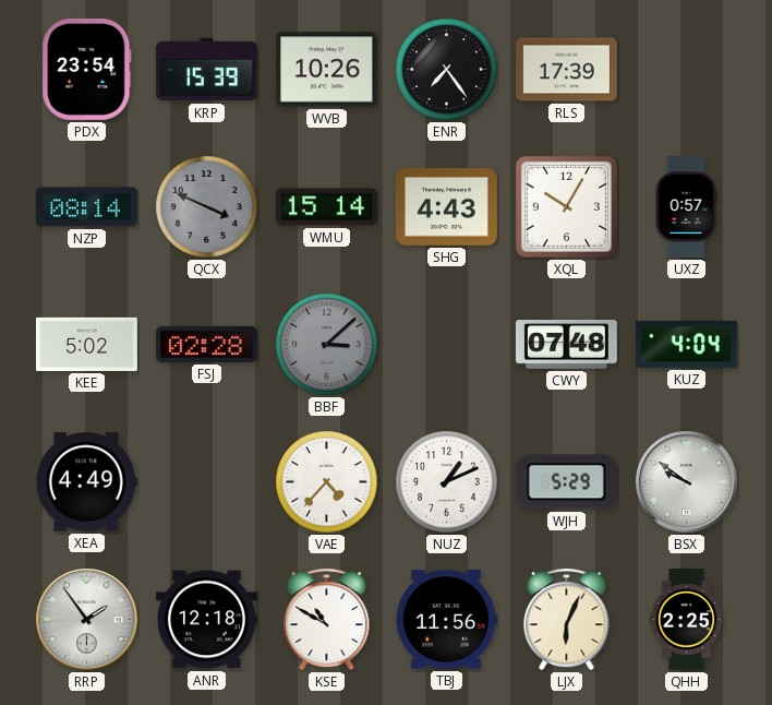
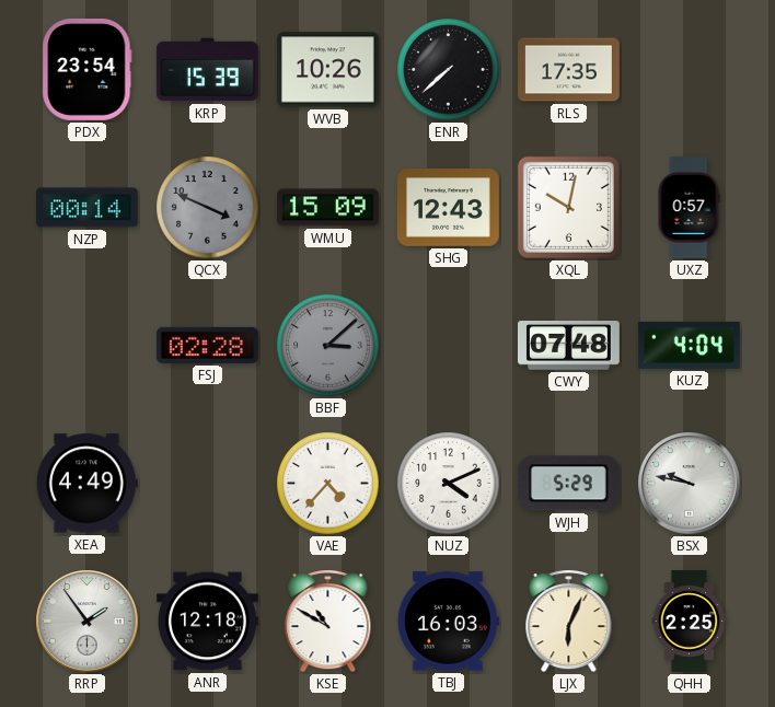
ENR: 7:24 -> 7:38
RLS: 17:39 -> 17:35
NZP: 08:14 -> 00:14
WMU: 15:14 -> 15:09
SHG: 4:43 -> 12:43
XQL: 10:05 -> 10:02
KEE: 5:02 -> none
NUZ: 1:11 -> 4:11
BSX: 9:51 -> 9:47
TBJ: 11:56 -> 16:03
